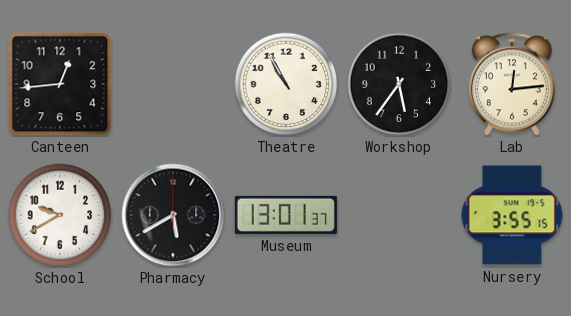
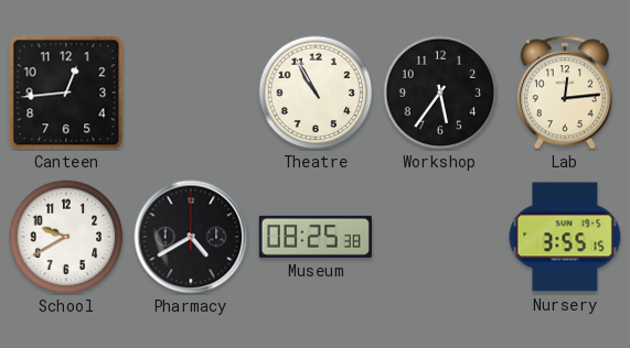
Pharmacy: 5:40 -> 4:40
Museum: 13:01 -> 08:25
